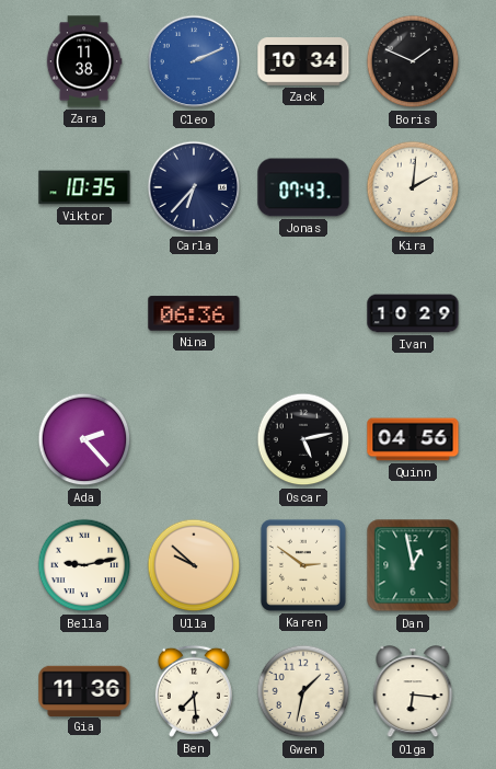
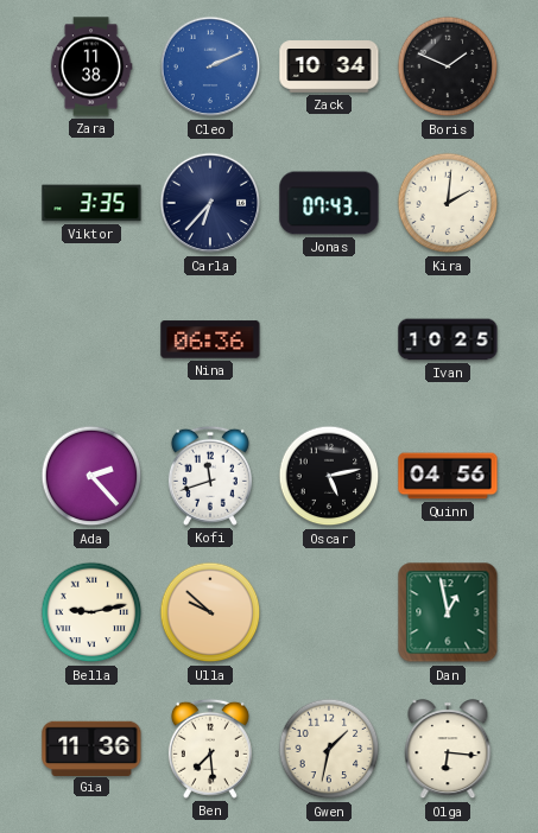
Viktor: 10:35 -> 3:35
Ivan: 10:29 -> 10:25
Kofi: none -> 11:42
Karen: 2:51 -> none
